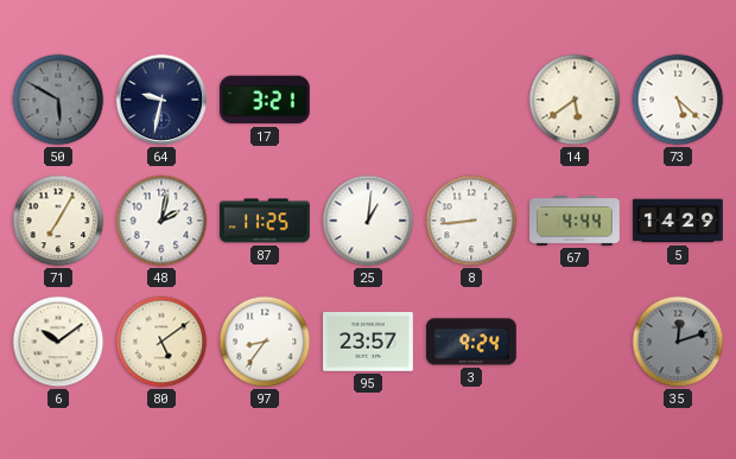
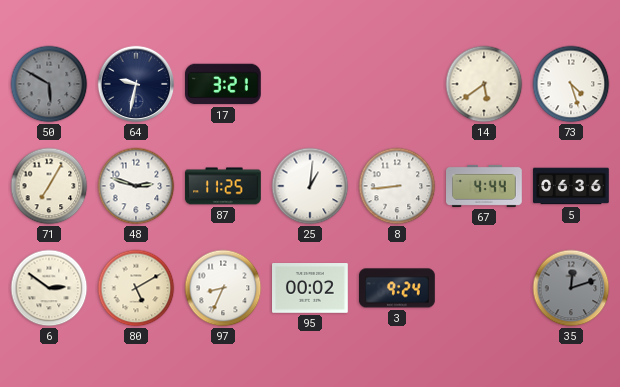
73: 5:22 -> 4:27
48: 2:02 -> 2:48
5: 14:29 -> 06:36
6: 10:09 -> 2:51
80: 5:09 -> 5:10
97: 8:36 -> 8:34
95: 23:57 -> 00:02
